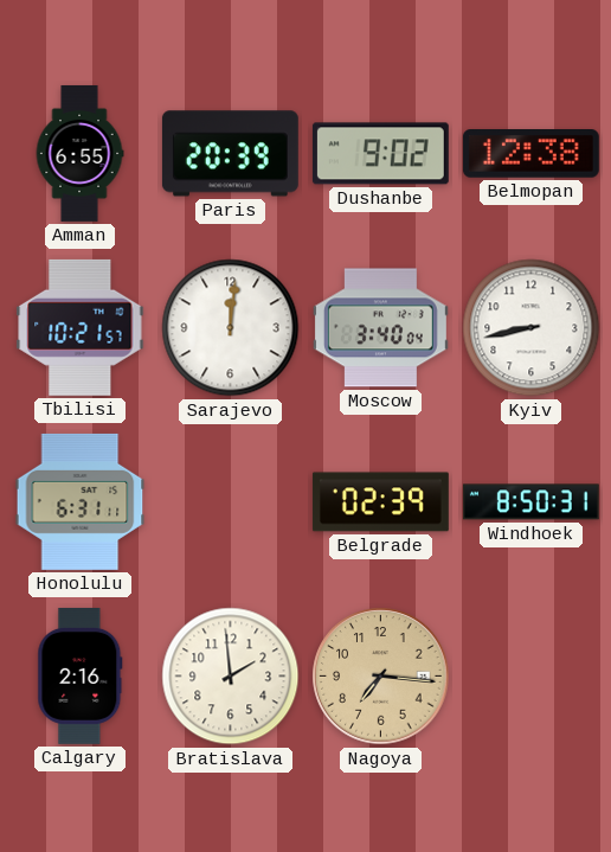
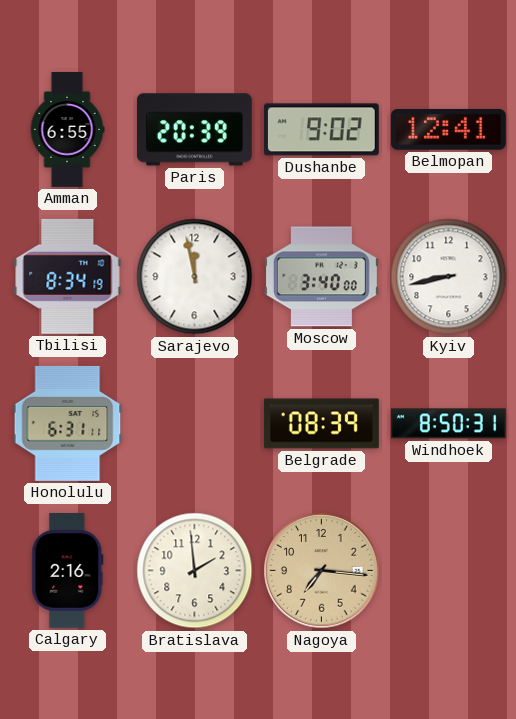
Belmopan: 12:38 -> 12:41
Tbilisi: 10:21 -> 8:34
Sarajevo: 12:01 -> 11:58
Moscow: 3:40:04 -> 3:40:00
Belgrade: 02:39 -> 08:39
